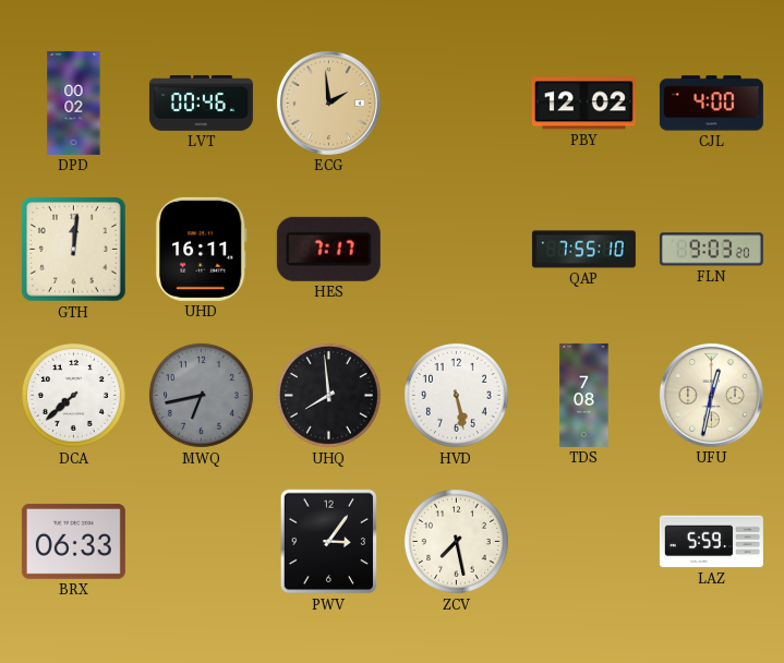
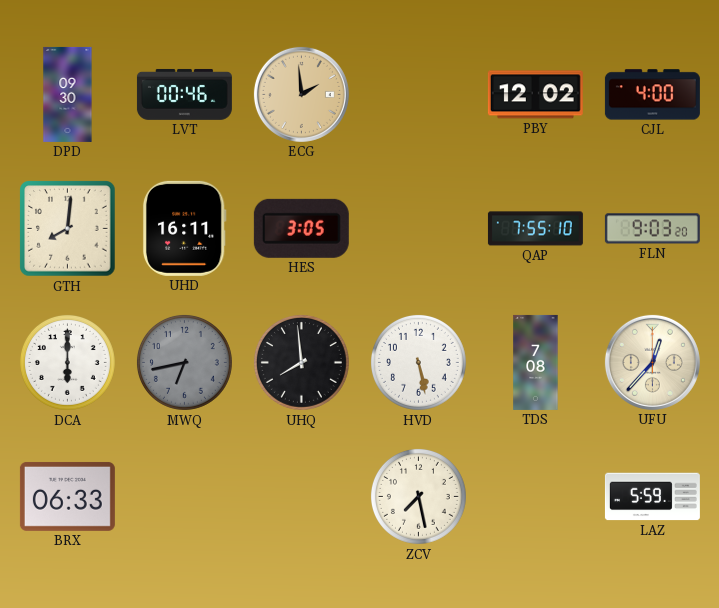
DPD: 00:02 -> 09:30
GTH: 12:01 -> 8:01
HES: 7:17 -> 3:05
DCA: 7:38 -> 6:00
UFU: 12:32 -> 12:37
PWV: 3:06 -> none
